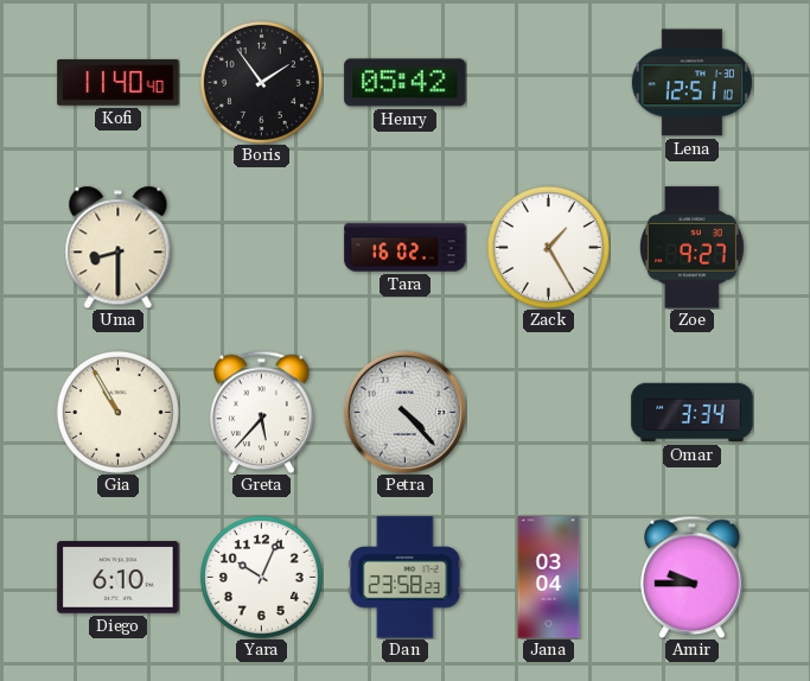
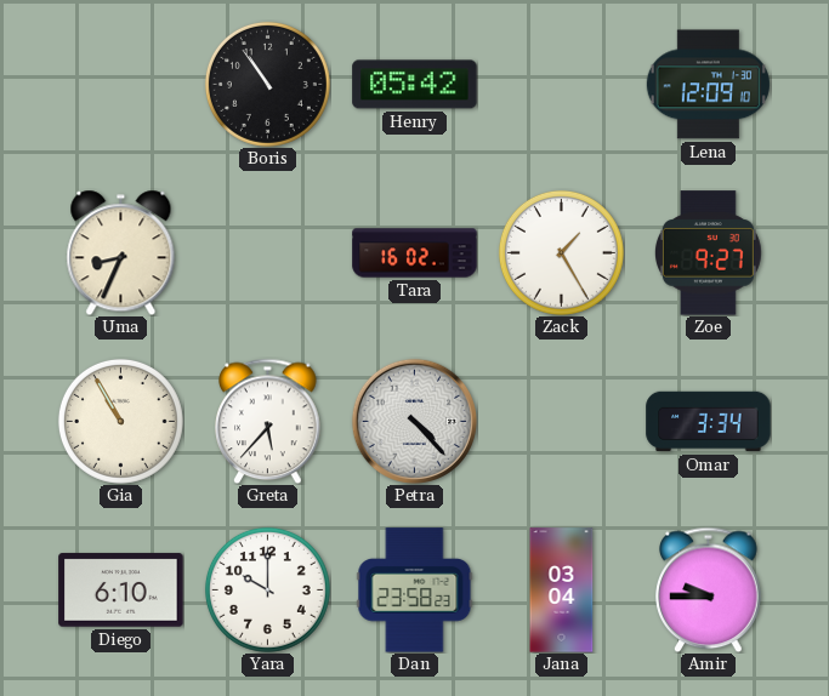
Kofi: 11:40 -> none
Boris: 1:54 -> 10:54
Lena: 12:51 -> 12:09
Uma: 8:30 -> 8:34
Yara: 10:04 -> 10:00
